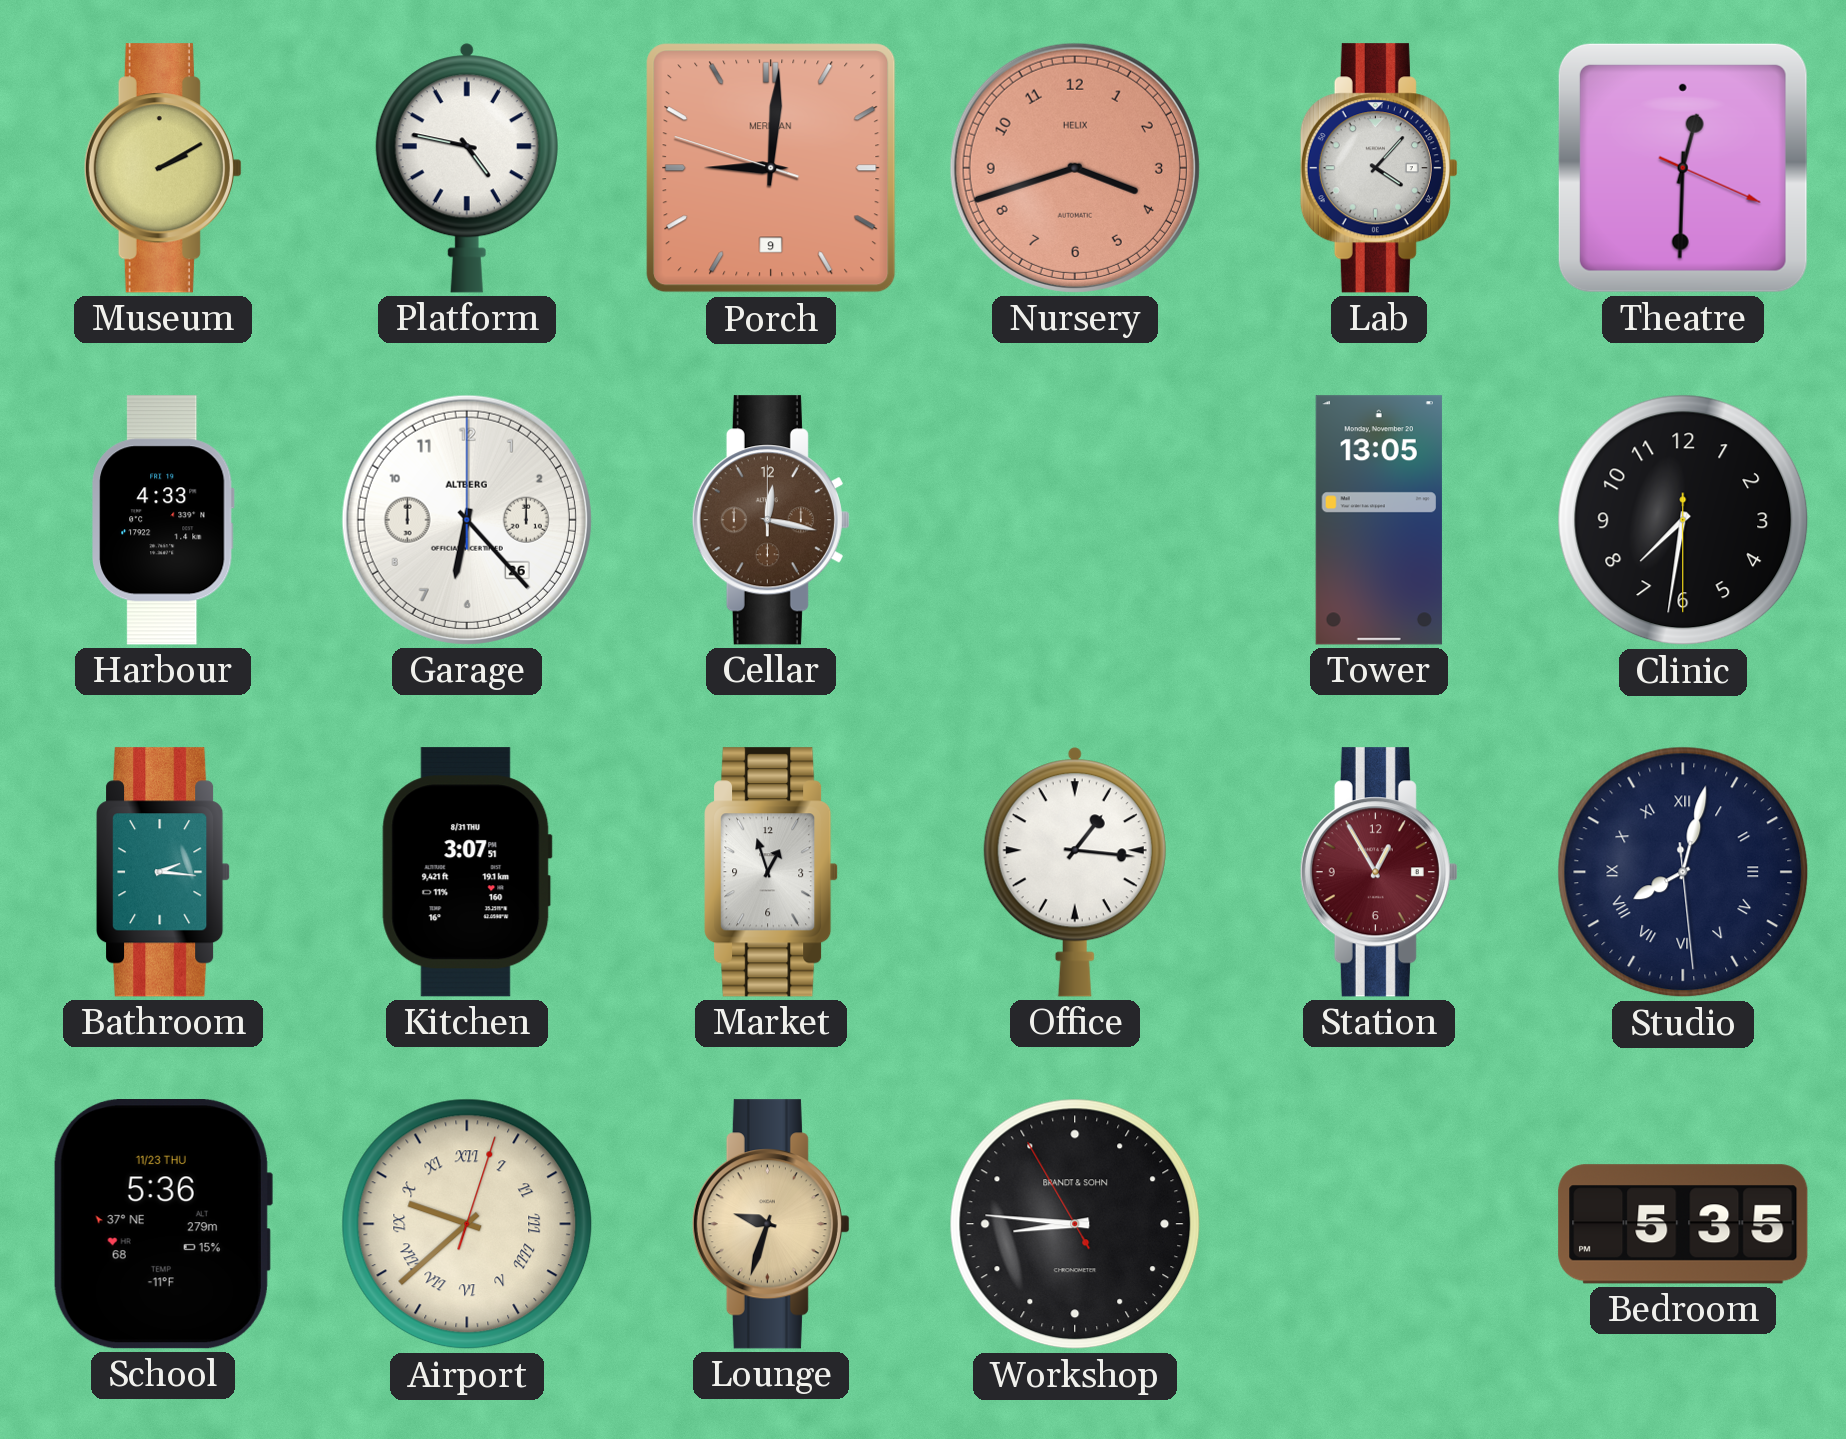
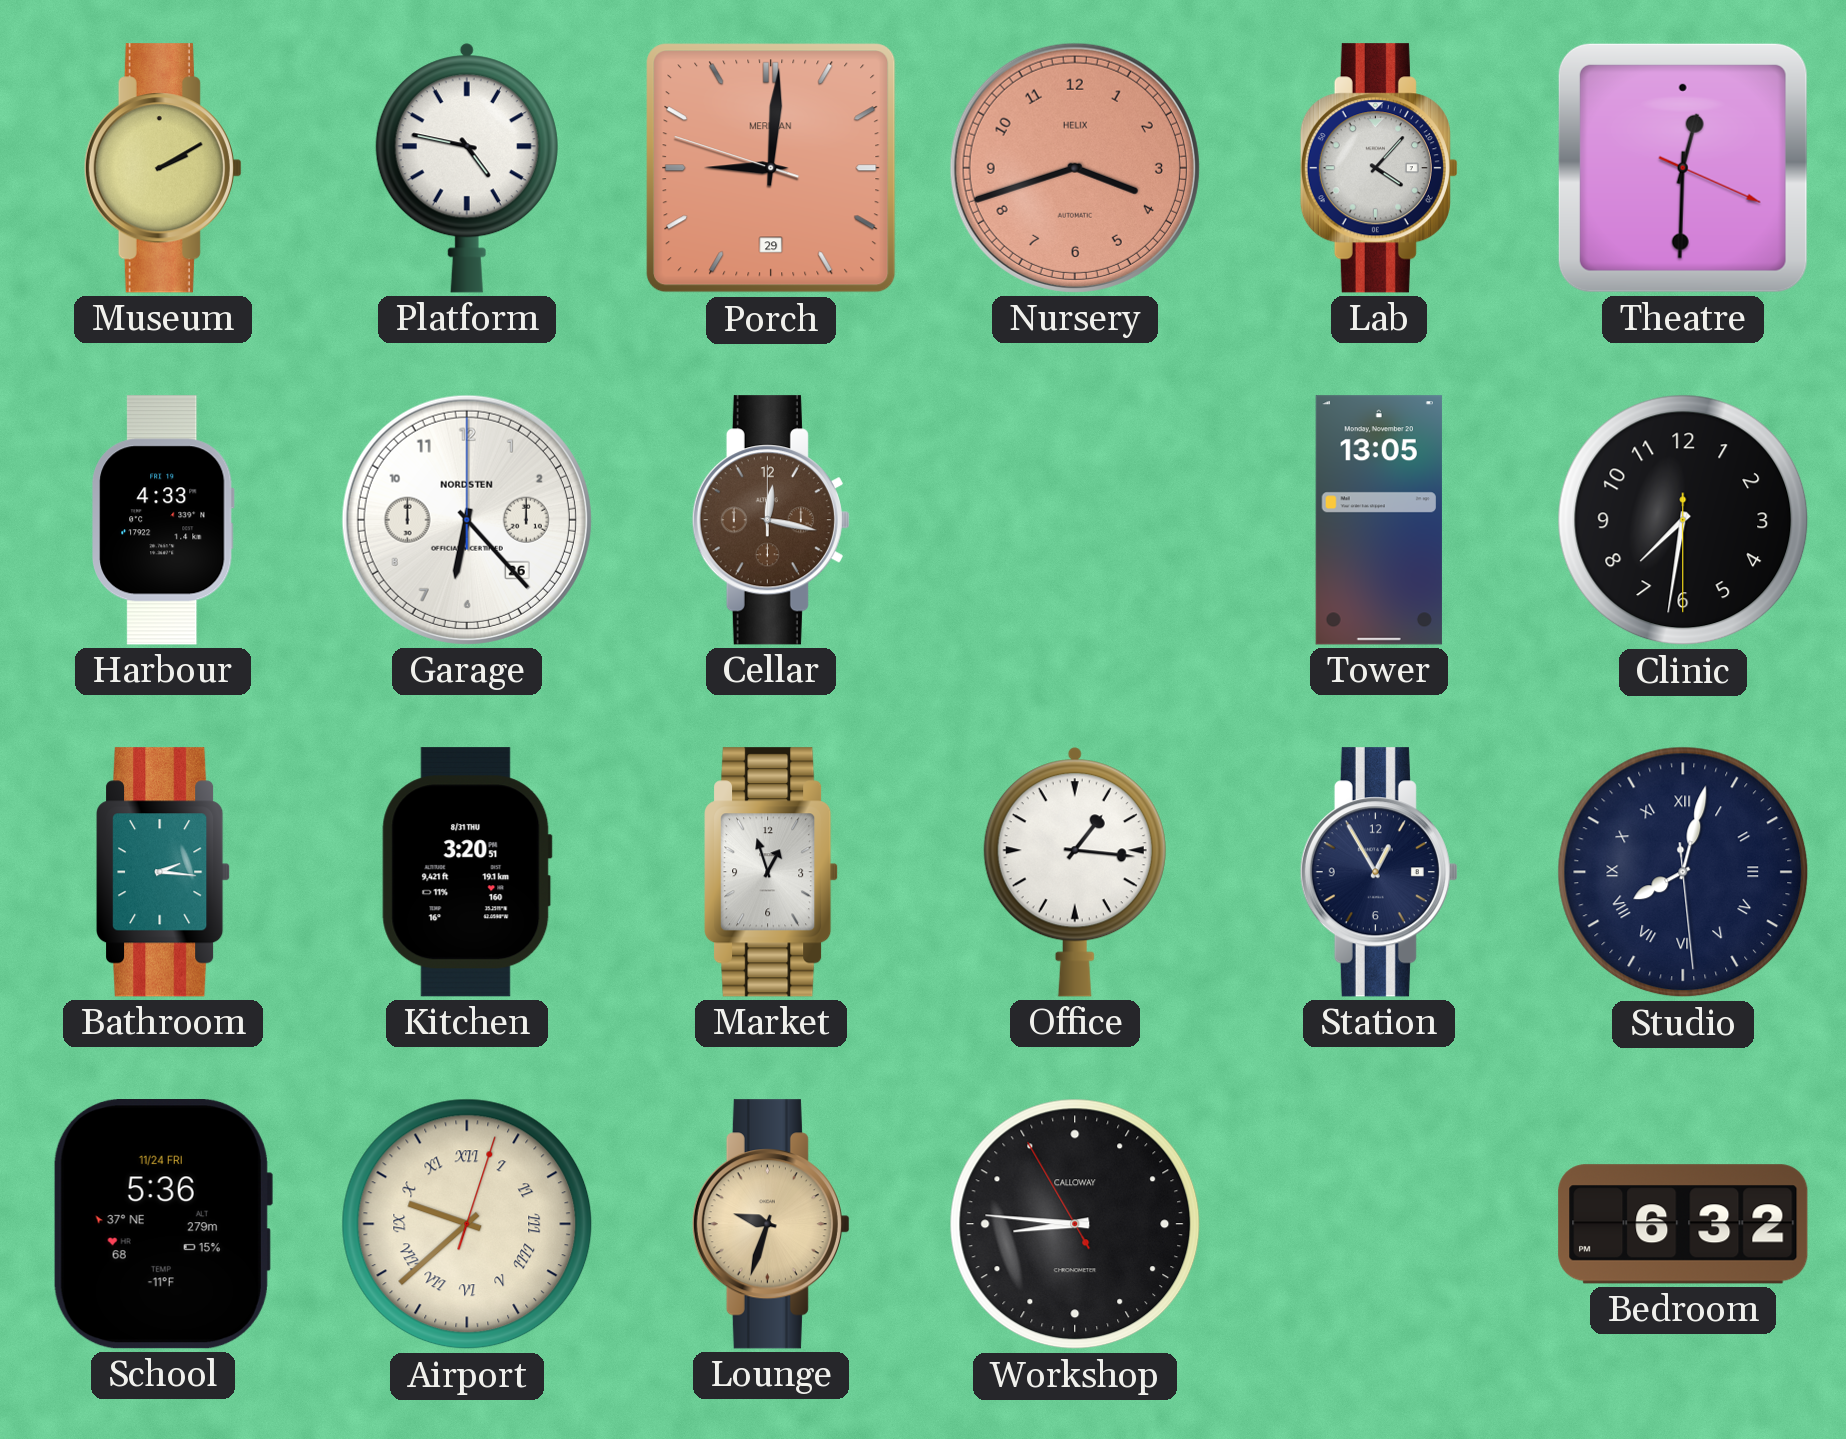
Porch date: 9 -> 29
Garage brand: ALTBERG -> NORDSTEN
Kitchen: 3:07 -> 3:20
Station dial: burgundy -> navy
School date: 11/23 THU -> 11/24 FRI
Workshop brand: BRANDT & SOHN -> CALLOWAY
Bedroom: 5:35 -> 6:32
